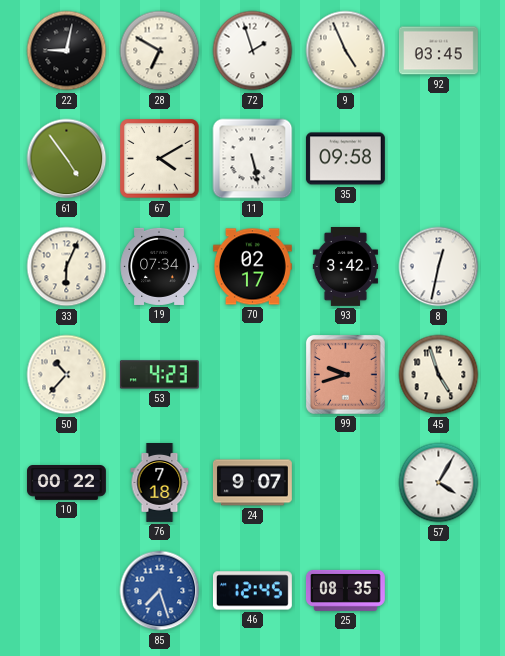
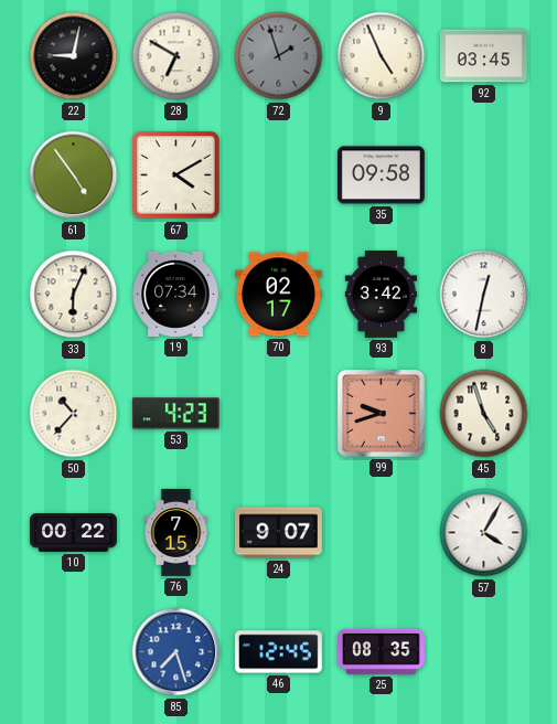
72 dial: white -> grey
11: 5:28 -> none
76: 7:18 -> 7:15
